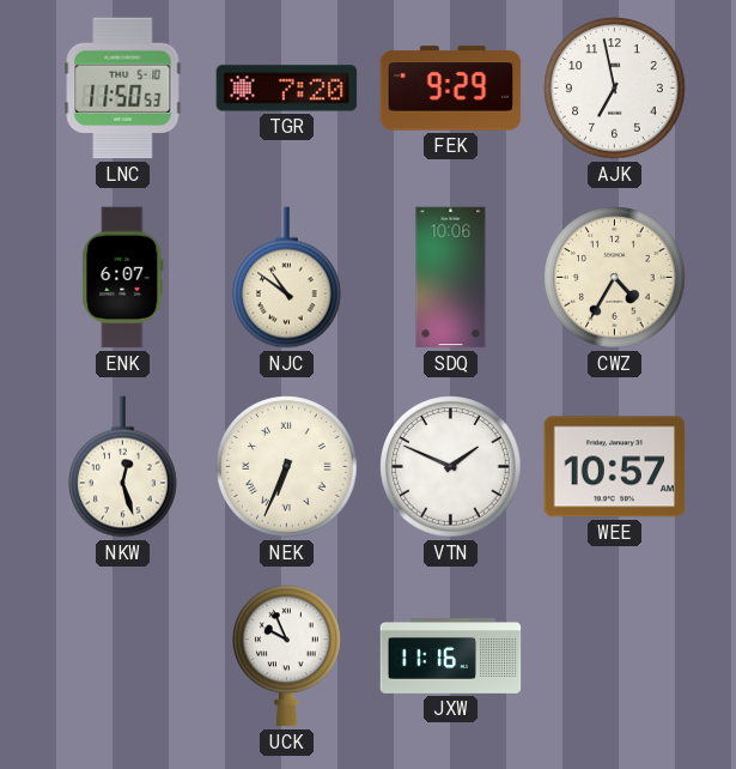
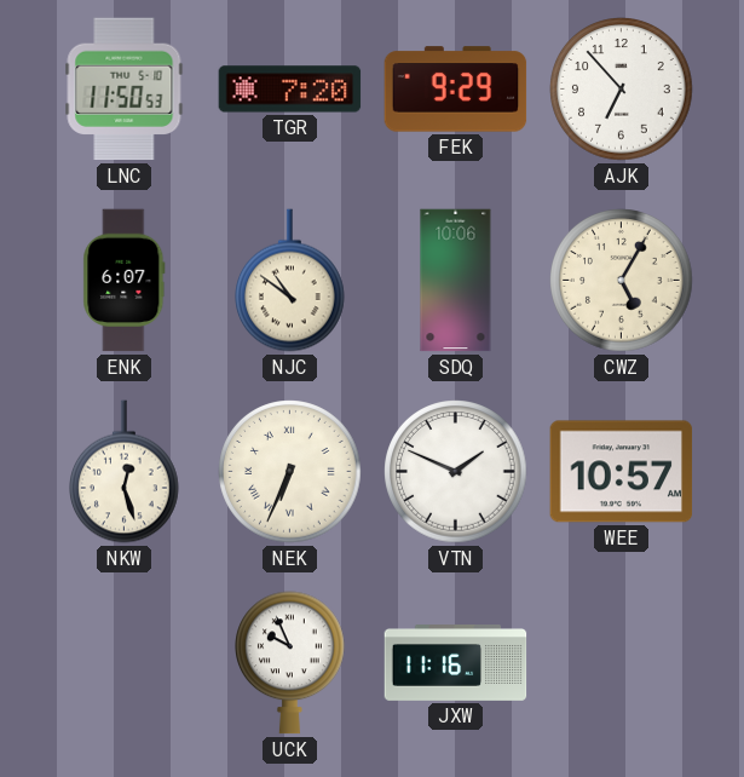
AJK: 6:58 -> 6:53
CWZ: 4:35 -> 5:05
